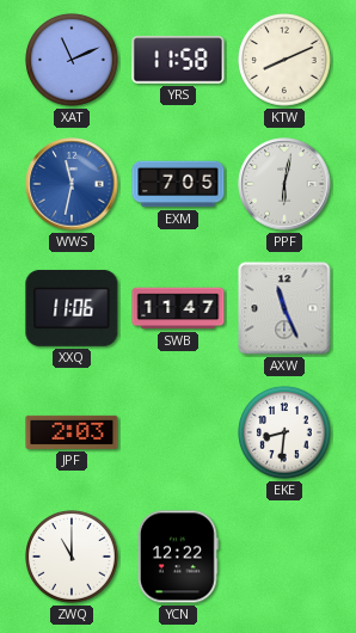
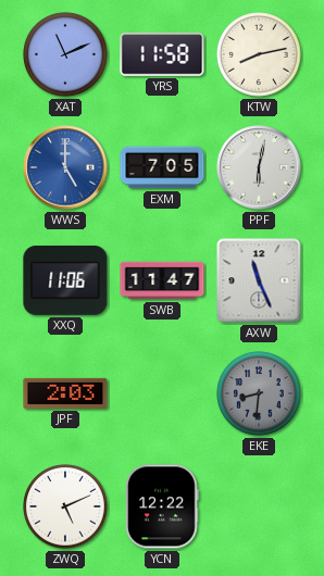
KTW: 8:11 -> 8:13
WWS: 11:32 -> 5:00
EKE dial: white -> grey
ZWQ: 11:00 -> 5:11
